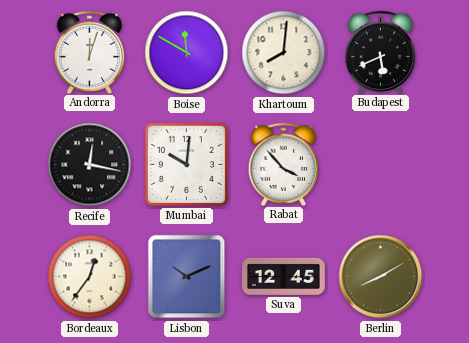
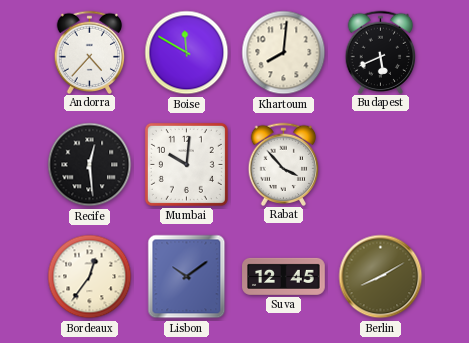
Andorra: 12:03 -> 4:37
Recife: 12:17 -> 12:29
Lisbon: 10:11 -> 10:09
